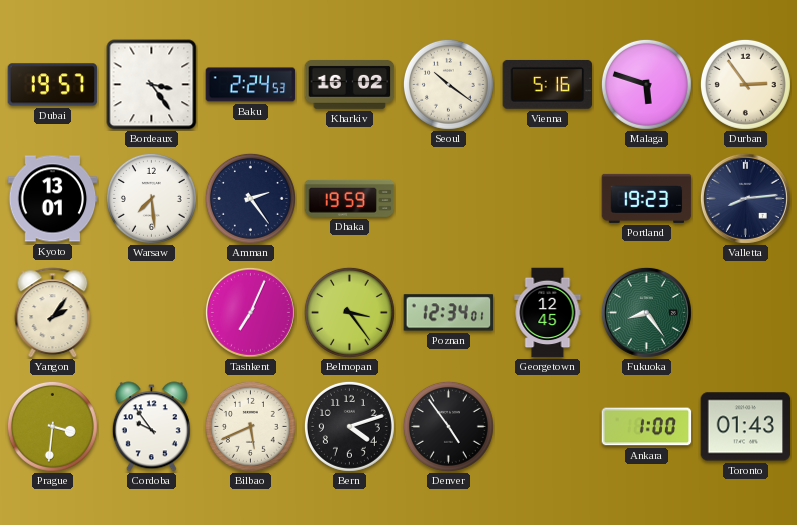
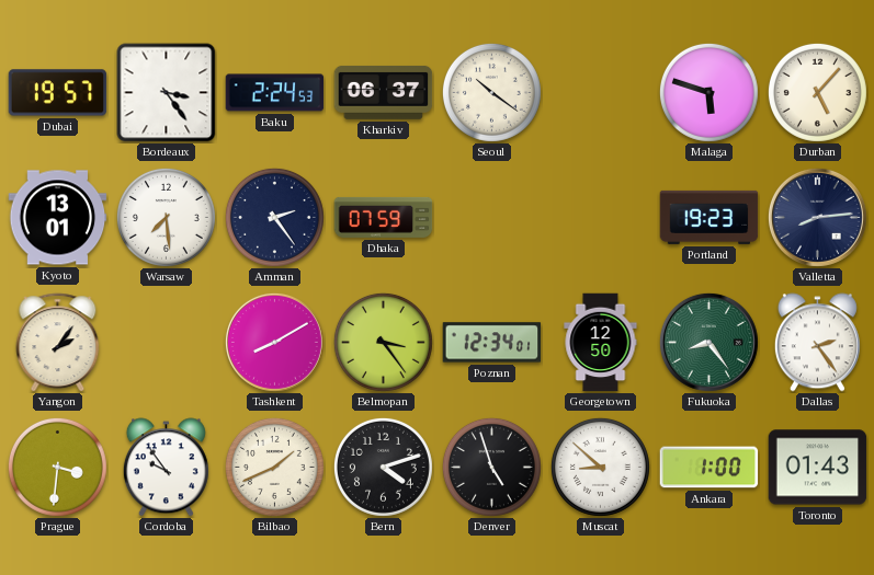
Kharkiv: 16:02 -> 06:37
Vienna: 5:16 -> none
Durban: 2:54 -> 5:07
Dhaka: 19:59 -> 07:59
Tashkent: 7:04 -> 8:10
Georgetown: 12:45 -> 12:50
Dallas: none -> 2:24
Bilbao: 5:41 -> 1:41
Denver: 4:54 -> 4:57
Muscat: none -> 8:52
